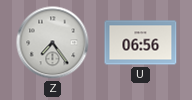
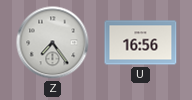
U: 06:56 -> 16:56
